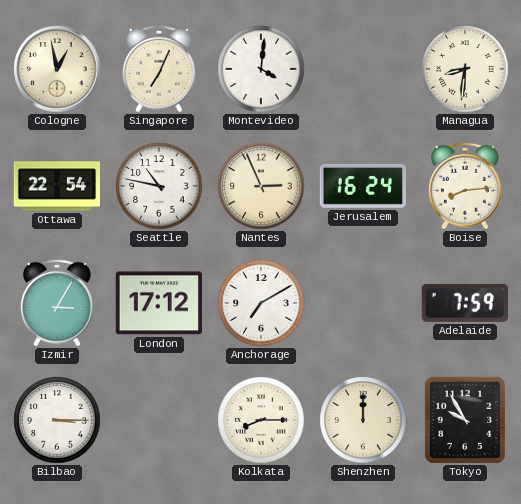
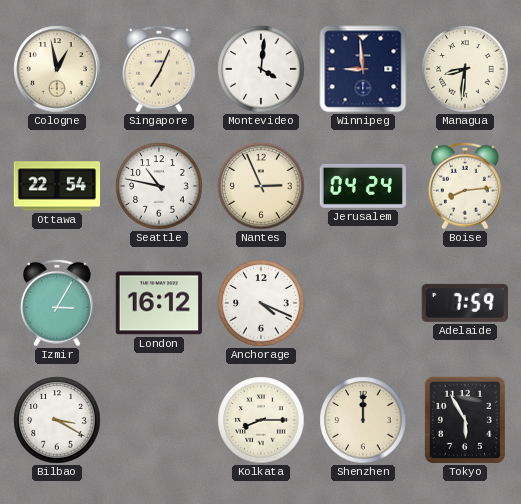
Winnipeg: none -> 8:59
Jerusalem: 16:24 -> 04:24
London: 17:12 -> 16:12
Anchorage: 7:10 -> 4:19
Bilbao: 3:15 -> 3:20
Tokyo: 9:55 -> 5:55
